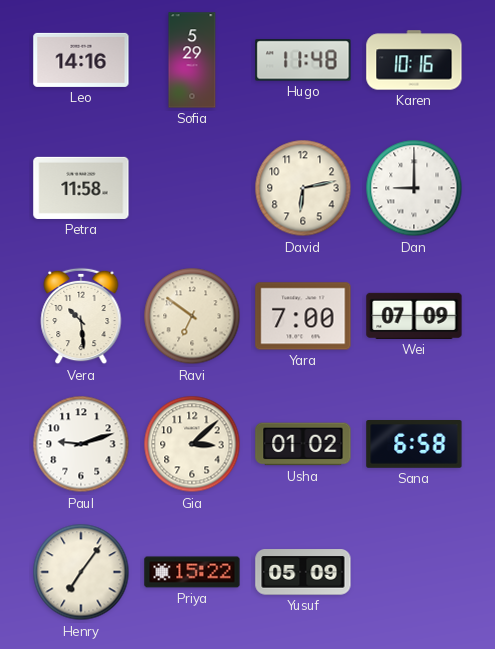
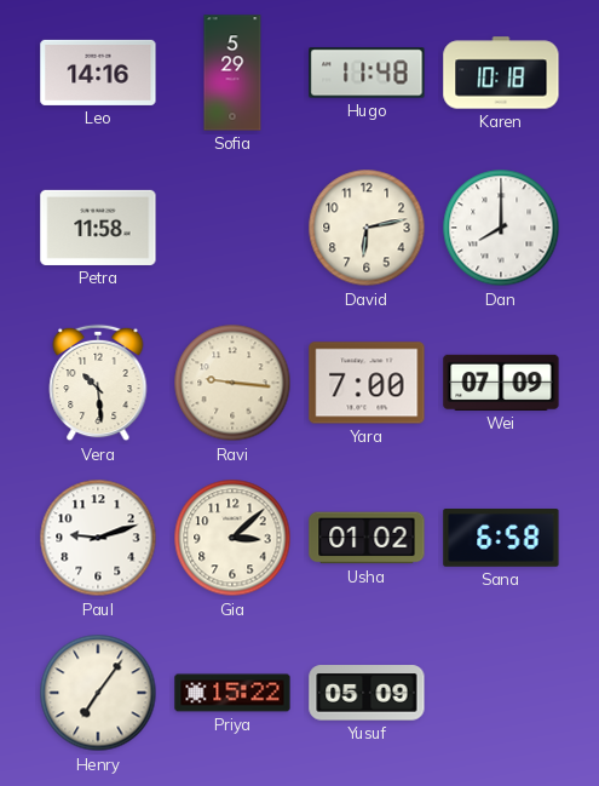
Karen: 10:16 -> 10:18
Dan: 9:00 -> 8:00
Ravi: 6:51 -> 9:16
